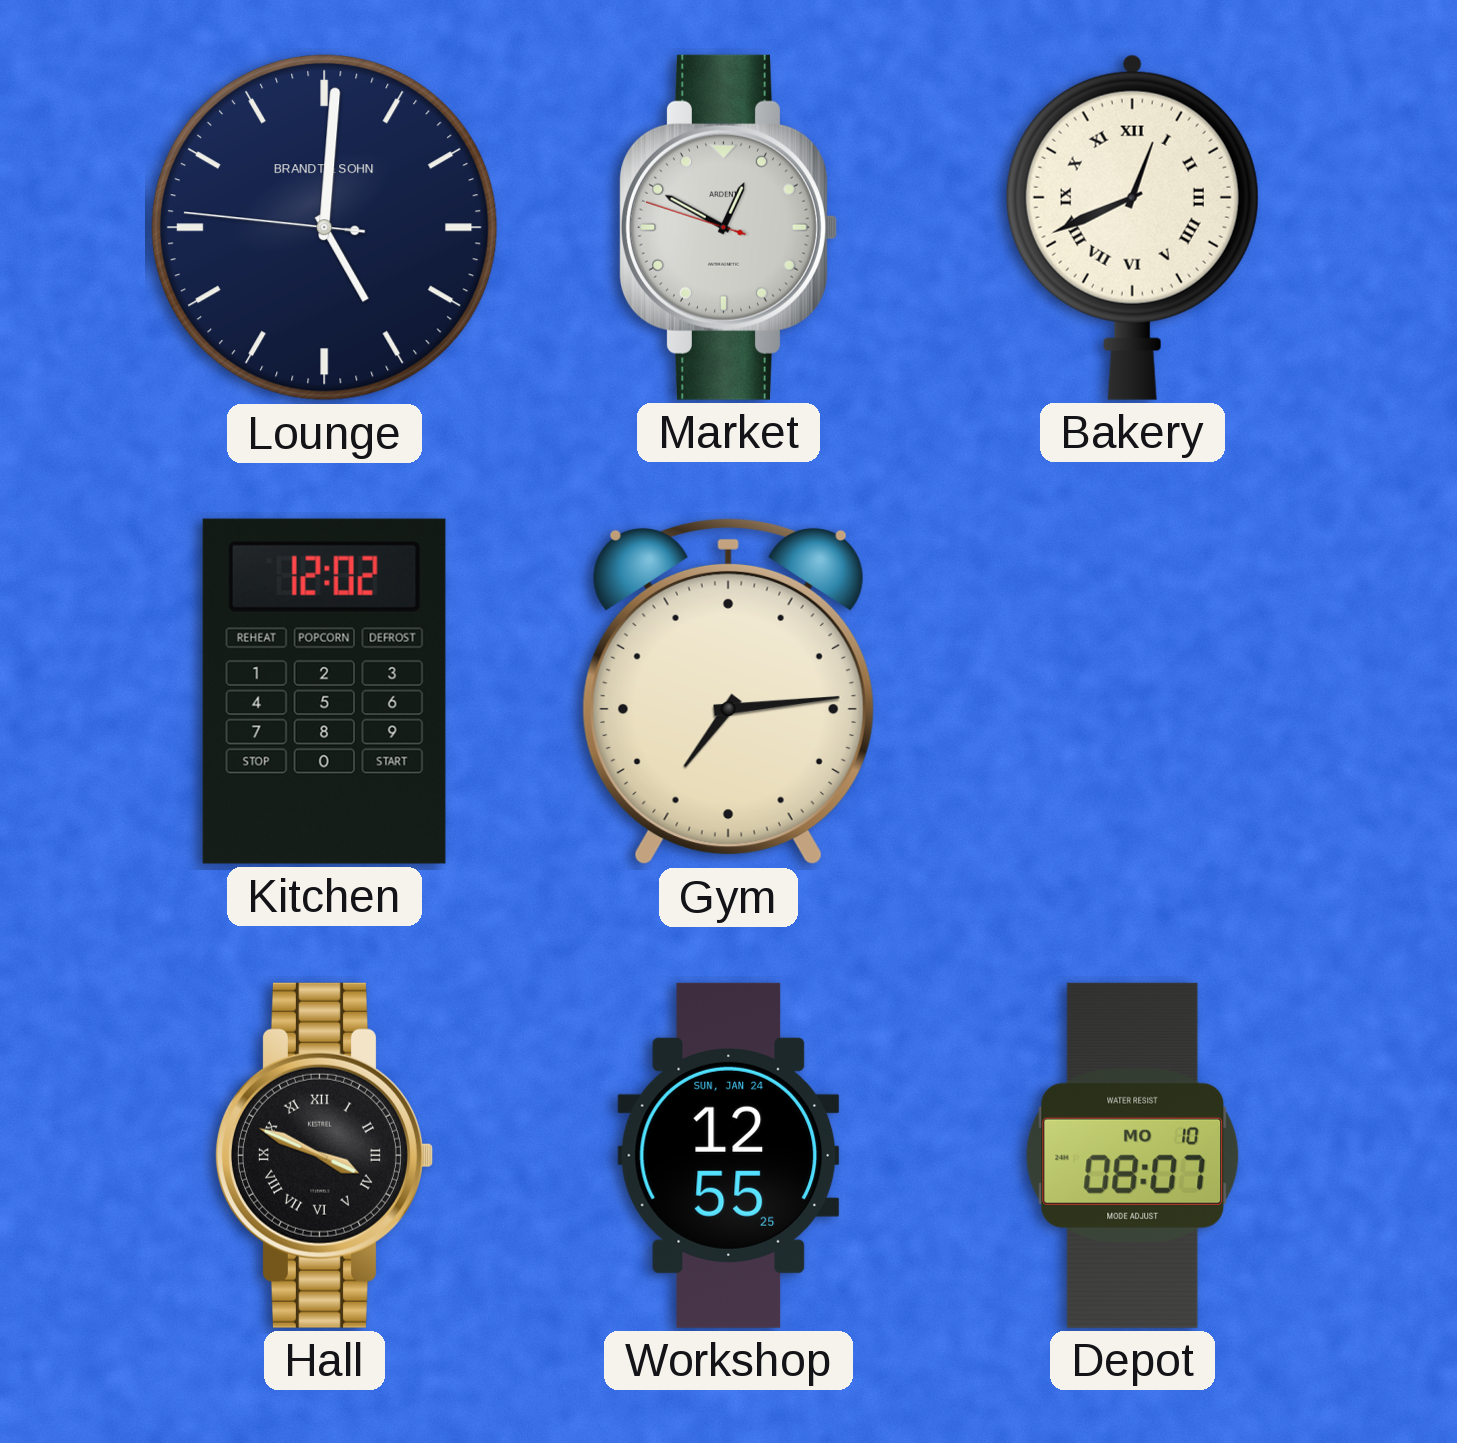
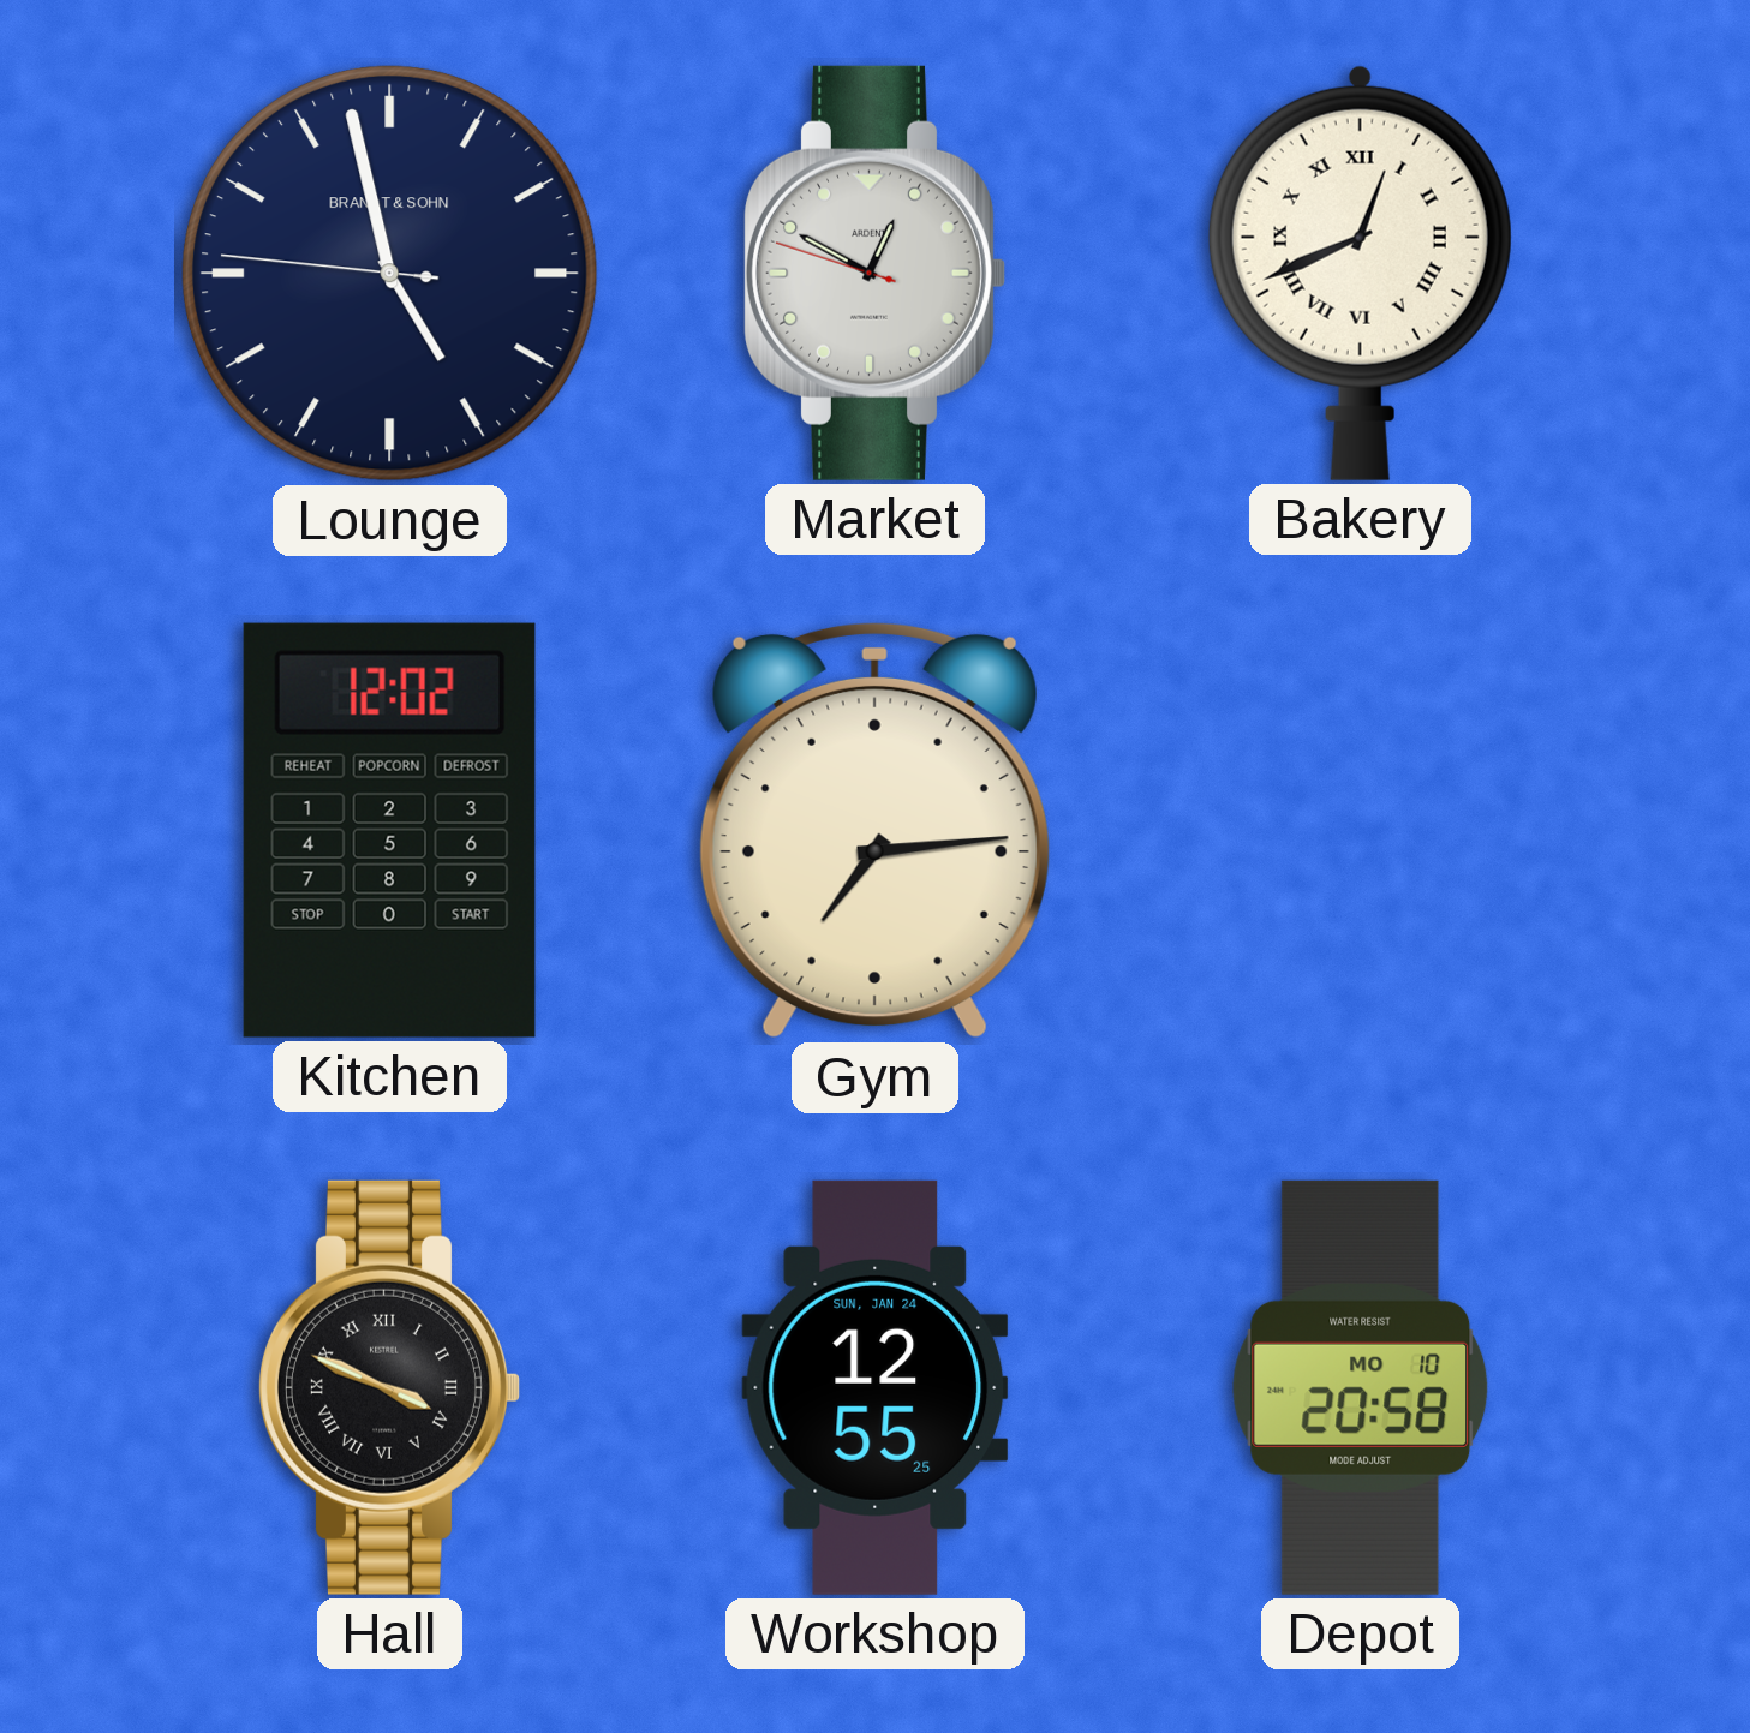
Lounge: 5:00 -> 4:57
Depot: 08:07 -> 20:58
